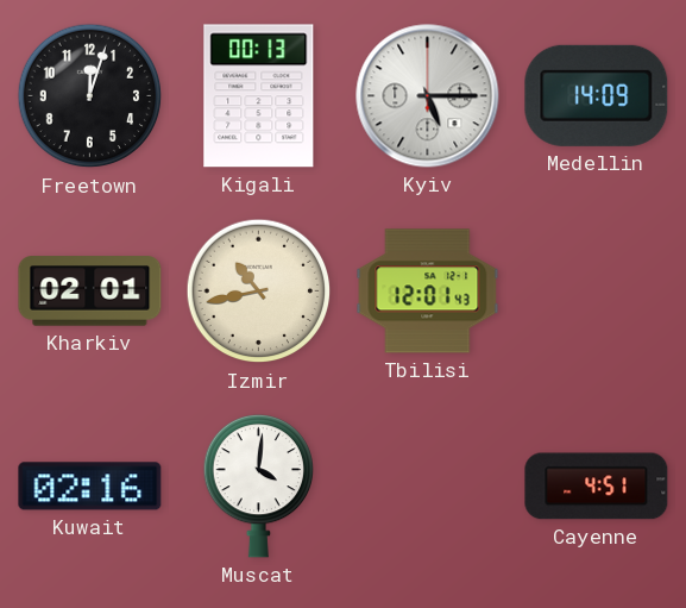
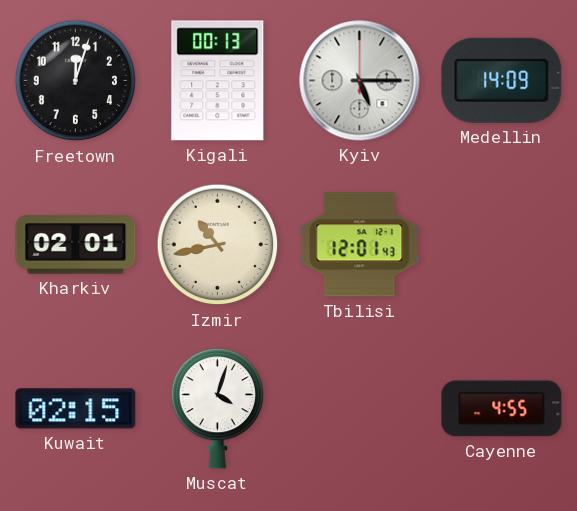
Kuwait: 02:16 -> 02:15
Muscat: 4:01 -> 4:03
Cayenne: 4:51 -> 4:55
